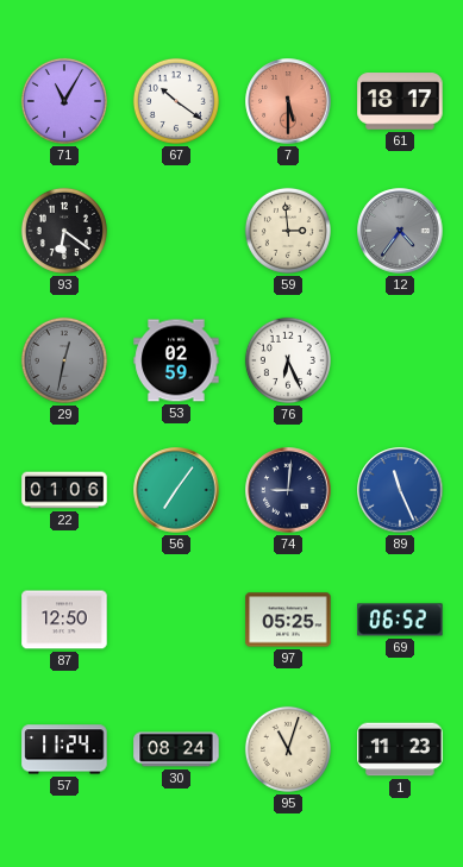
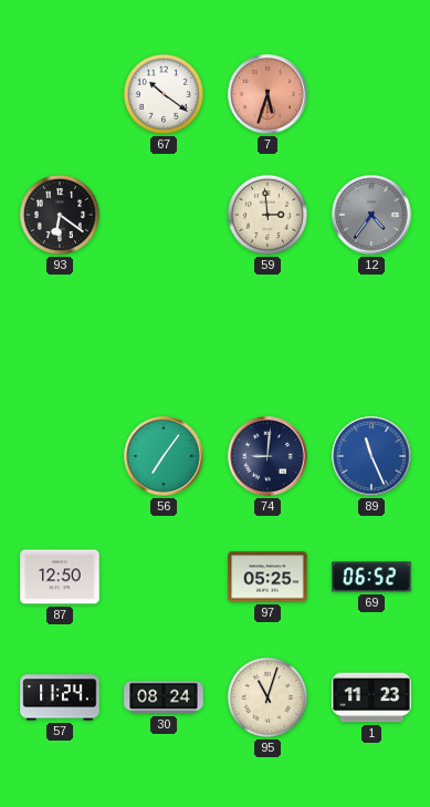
71: 11:05 -> none
7: 5:30 -> 5:33
61: 18:17 -> none
29: 12:32 -> none
53: 02:59 -> none
76: 6:26 -> none
22: 01:06 -> none
